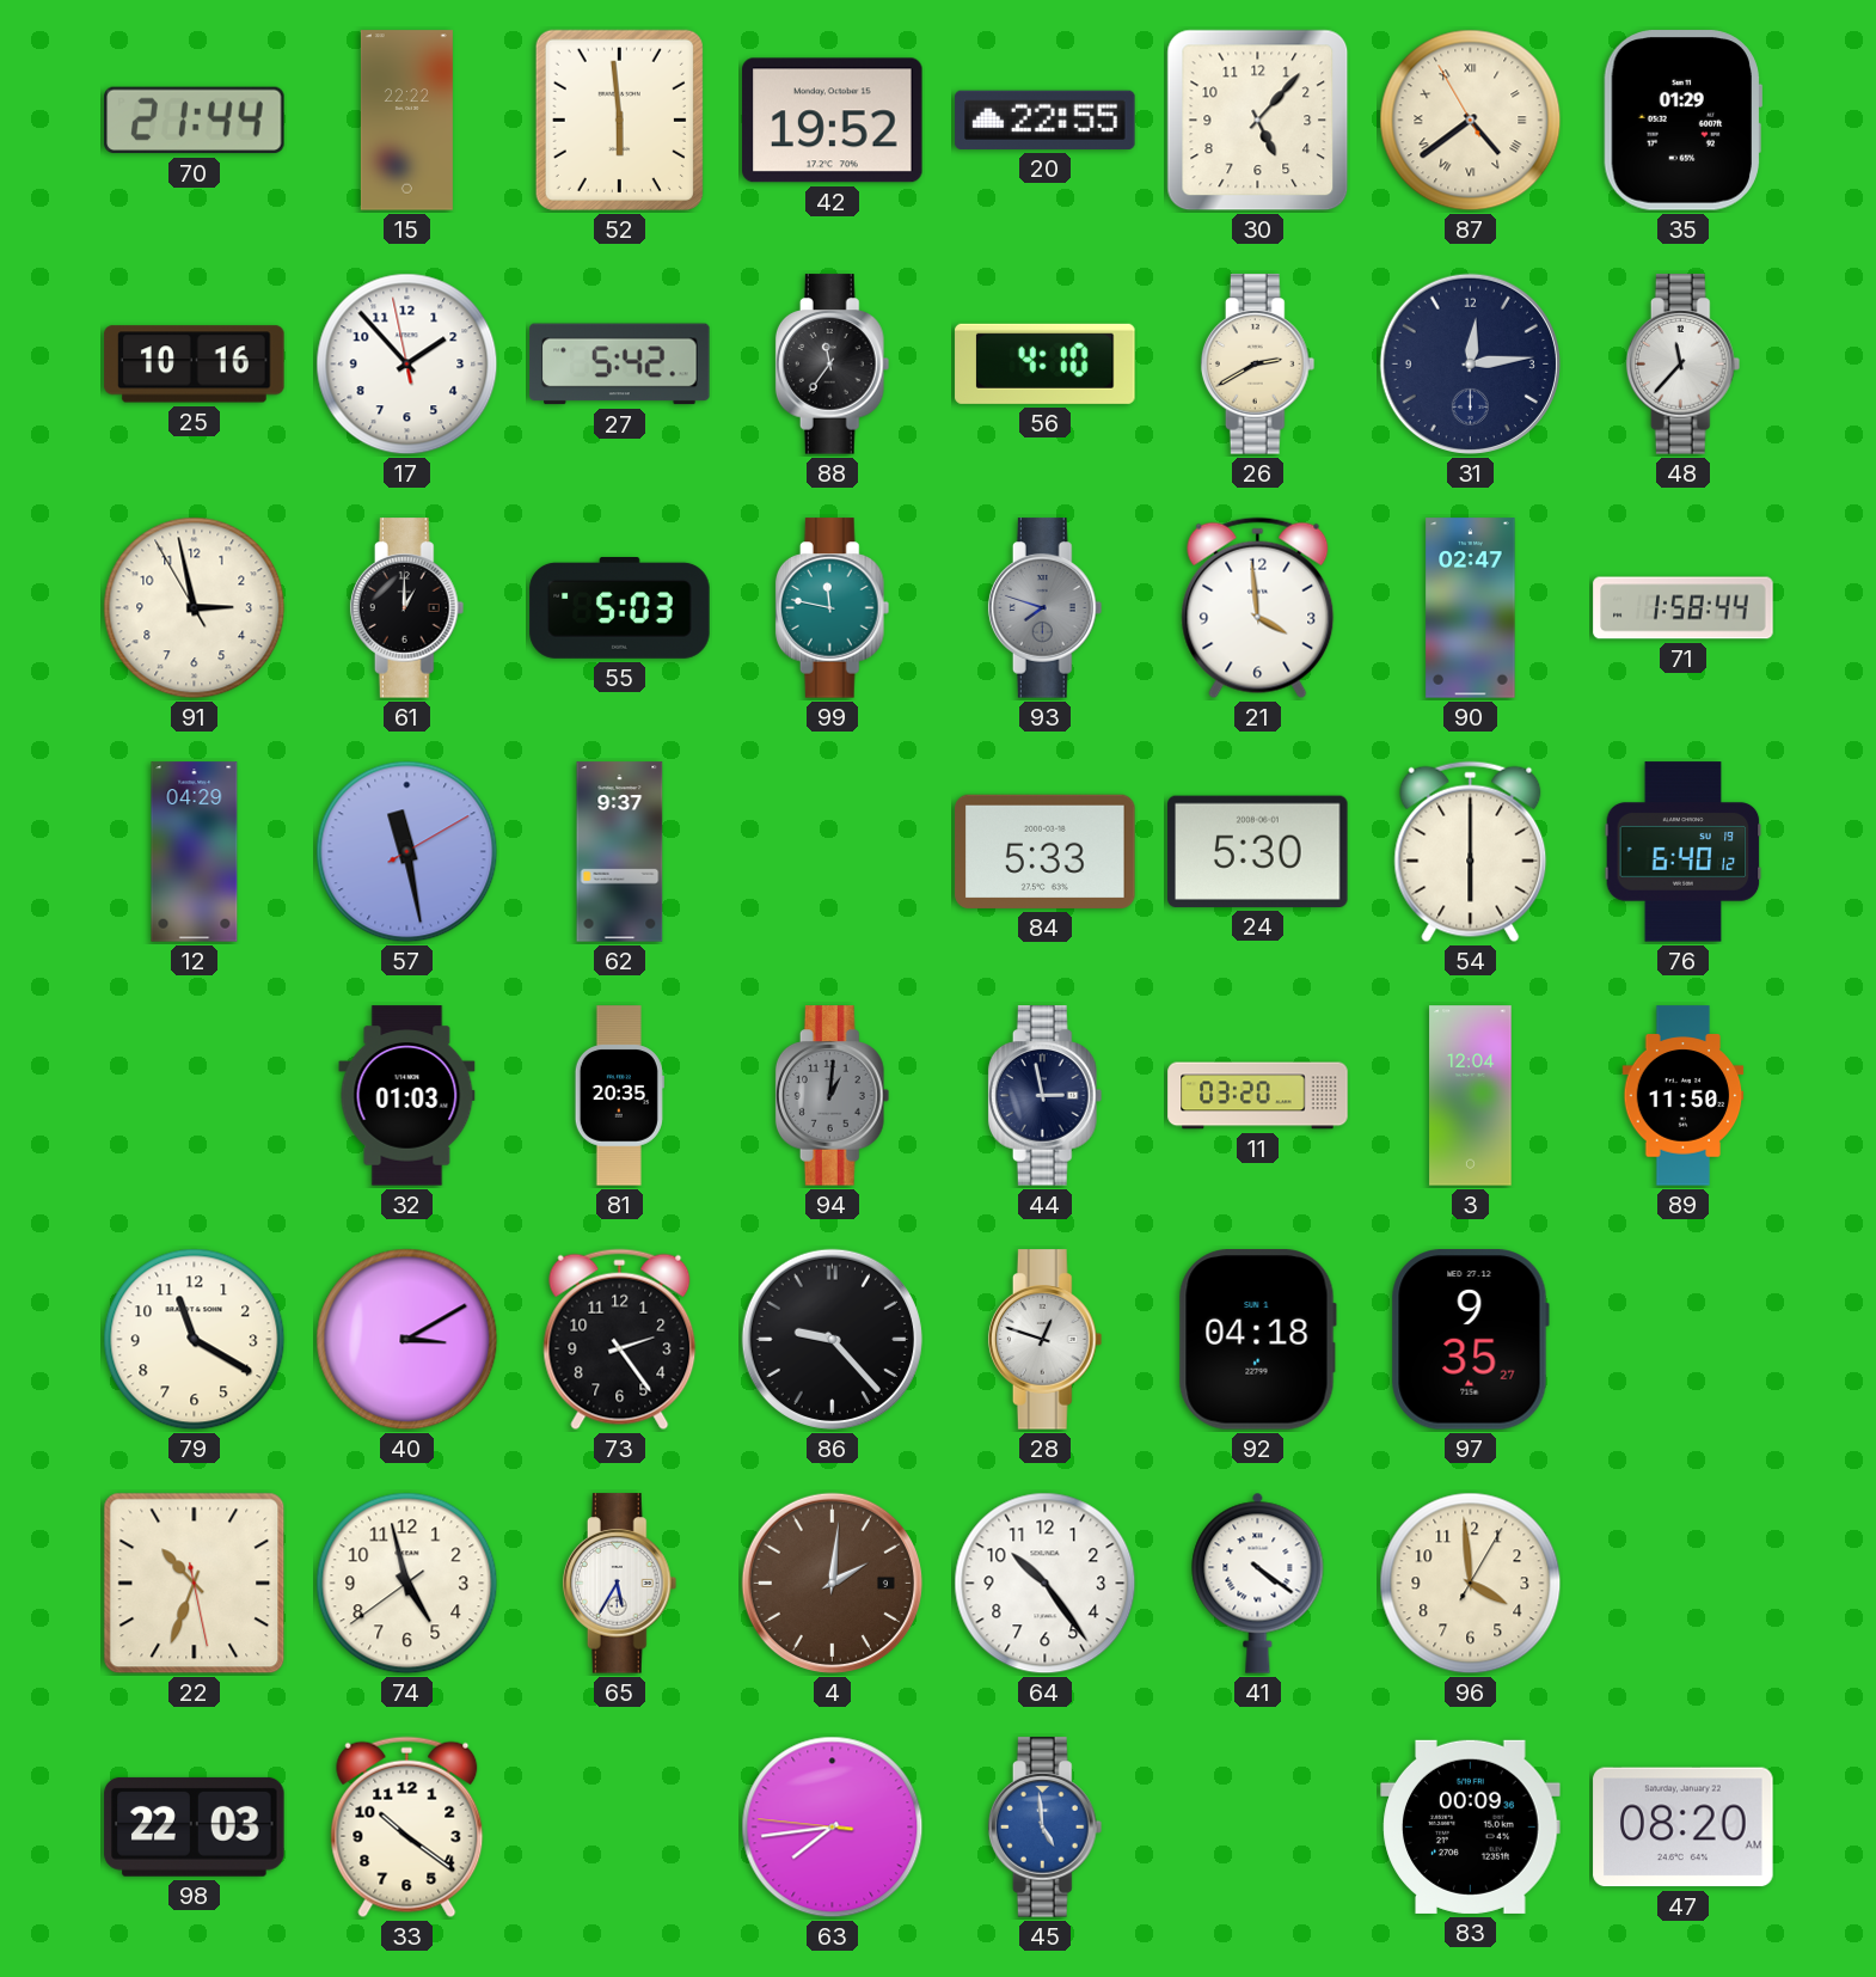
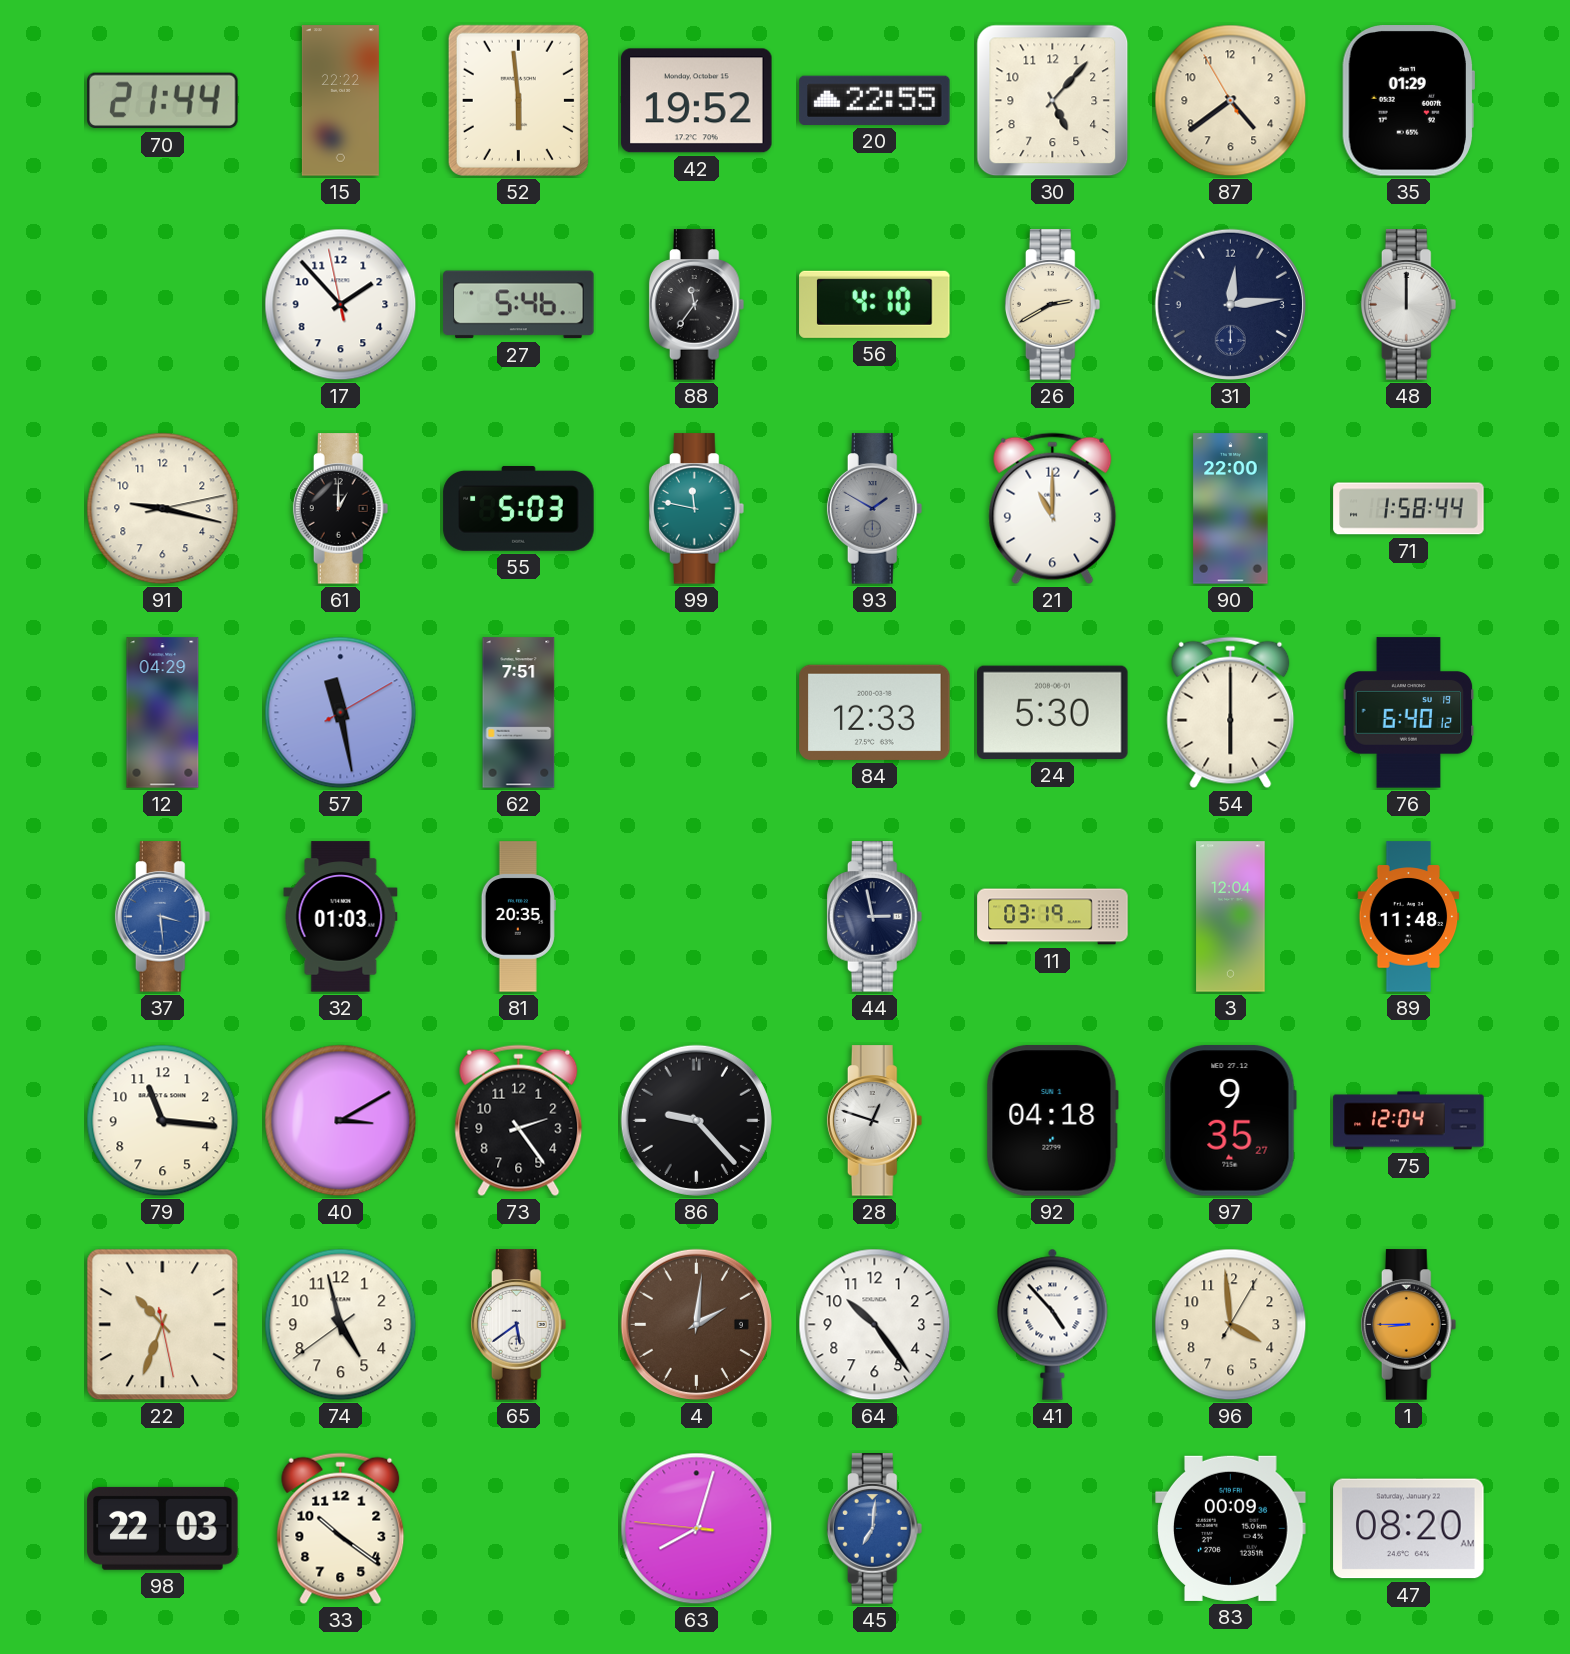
87 numerals: Roman -> Arabic
25: 10:16 -> none
27: 5:42 -> 5:46
48: 11:37 -> 12:00
91: 2:57 -> 9:17
93: 7:48 -> 1:50
21: 3:59 -> 11:00
90: 02:47 -> 22:00
62: 9:37 -> 7:51
84: 5:33 -> 12:33
37: none -> 3:29
94: 1:01 -> none
11: 03:20 -> 03:19
89: 11:50 -> 11:48
79: 11:20 -> 11:16
75: none -> 12:04
65: 5:35 -> 5:39
41: 4:21 -> 4:53
1: none -> 8:45
63: 7:43 -> 8:02
45: 4:59 -> 7:01
